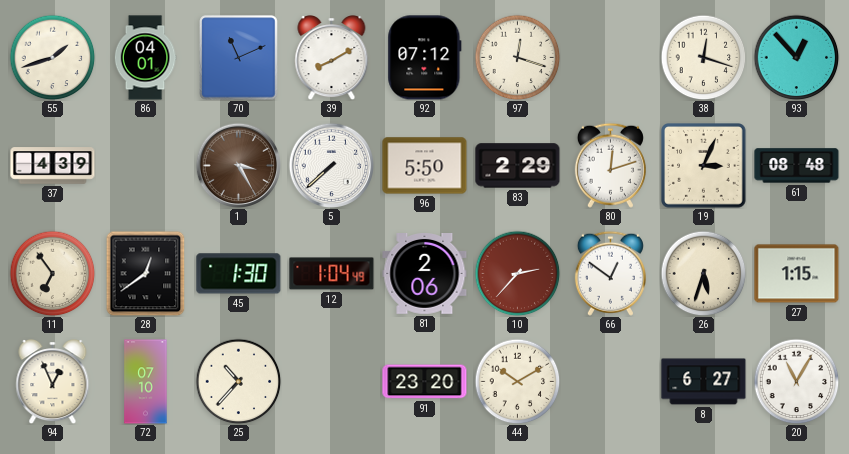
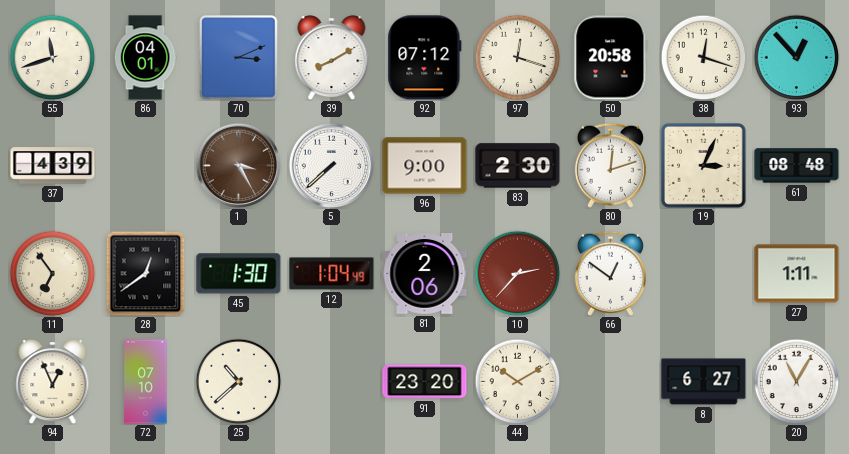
55: 1:42 -> 11:42
70: 11:11 -> 3:11
50: none -> 20:58
96: 5:50 -> 9:00
83: 2:29 -> 2:30
26: 5:33 -> none
27: 1:15 -> 1:11
25: 10:37 -> 10:38
